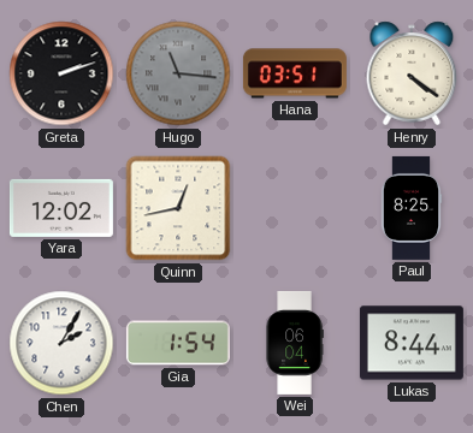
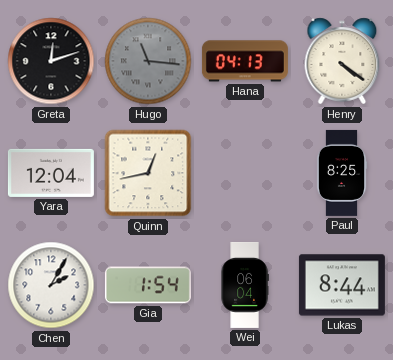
Greta: 2:12 -> 12:12
Hana: 03:51 -> 04:13
Yara: 12:02 -> 12:04
